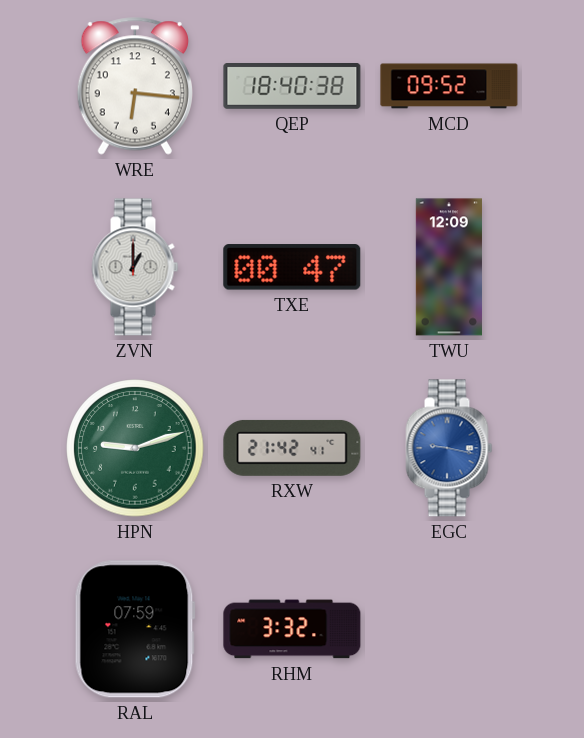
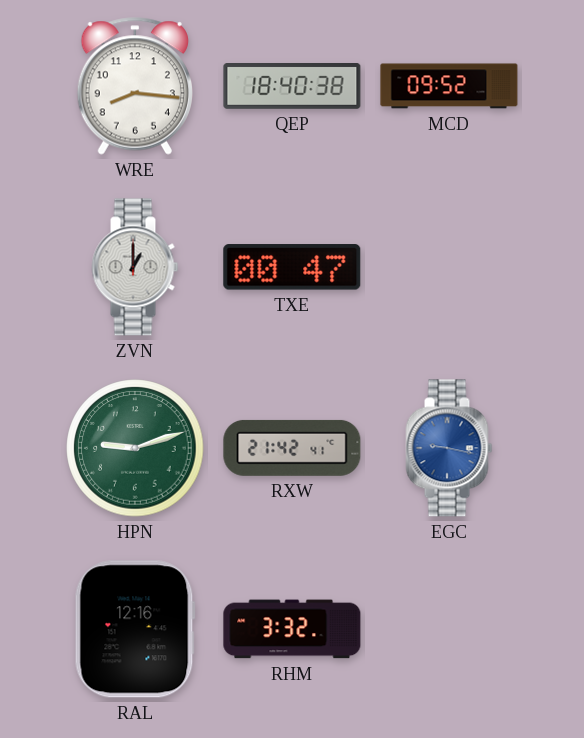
WRE: 6:16 -> 8:16
TWU: 12:09 -> none
RAL: 07:59 -> 12:16
